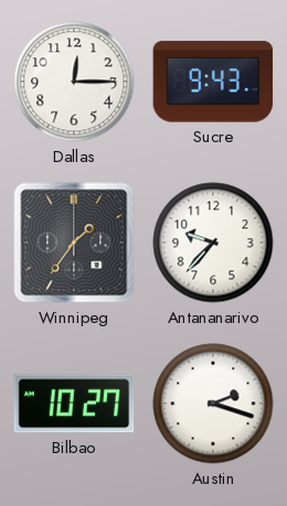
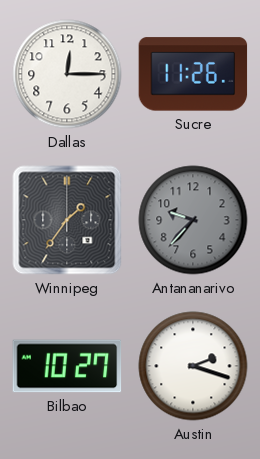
Sucre: 9:43 -> 11:26
Antananarivo dial: white -> grey
